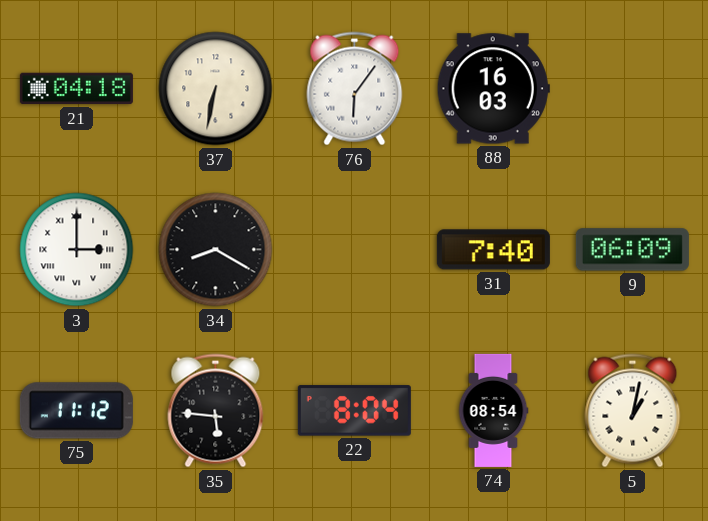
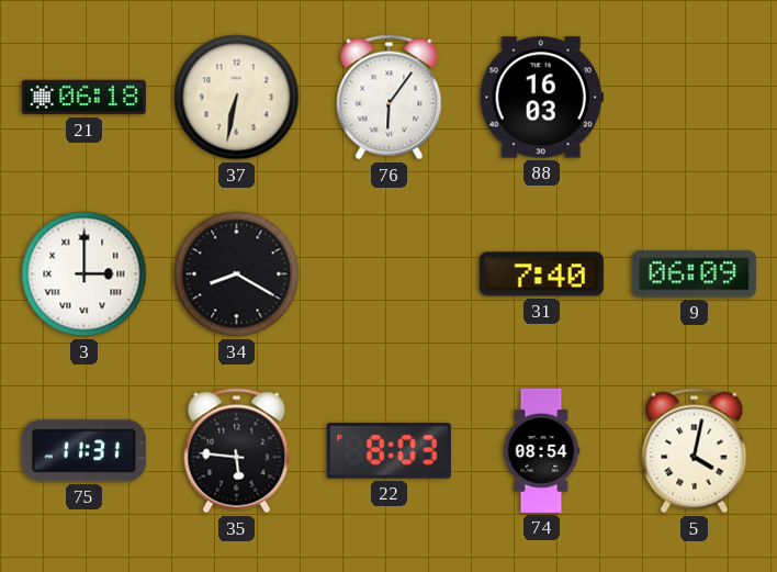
21: 04:18 -> 06:18
75: 11:12 -> 11:31
22: 8:04 -> 8:03
5: 1:02 -> 4:02
